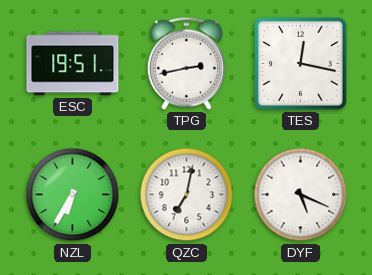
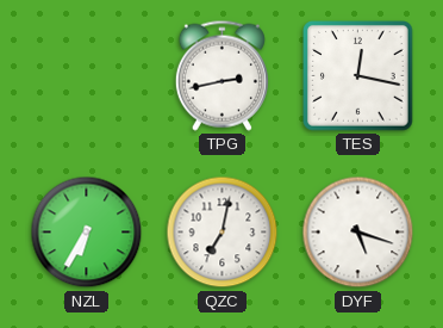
ESC: 19:51 -> none
DYF: 5:19 -> 5:18
